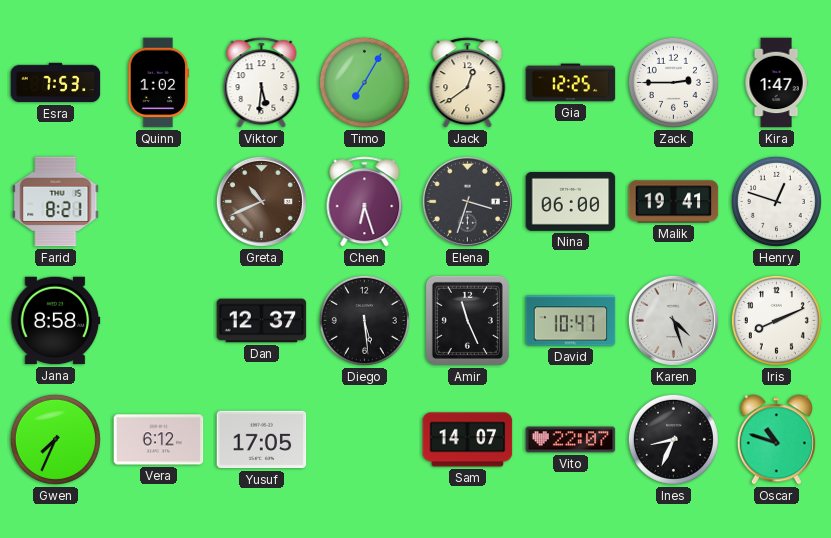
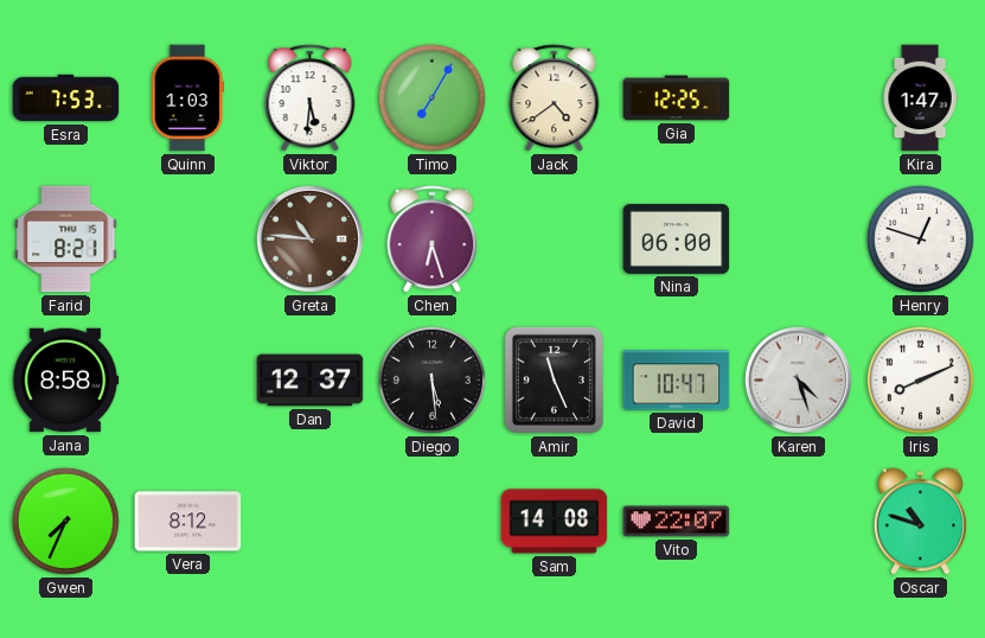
Quinn: 1:02 -> 1:03
Jack: 12:39 -> 4:39
Zack: 2:45 -> none
Greta: 10:41 -> 10:46
Elena: 3:33 -> none
Malik: 19:41 -> none
Vera: 6:12 -> 8:12
Yusuf: 17:05 -> none
Sam: 14:07 -> 14:08
Ines: 8:34 -> none
